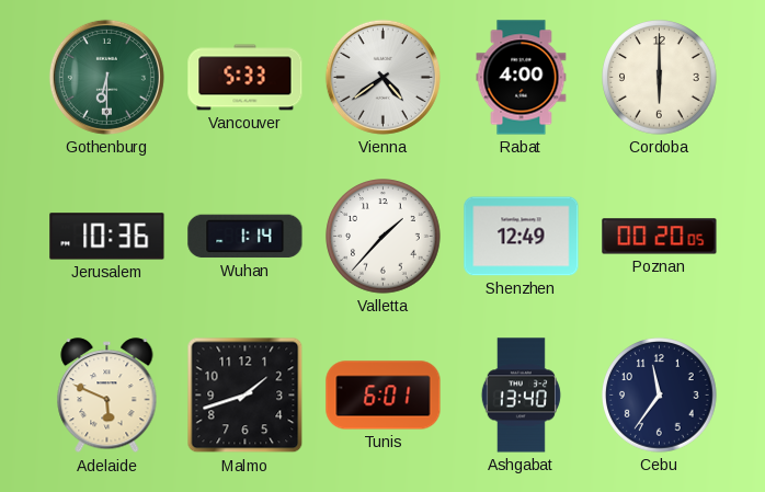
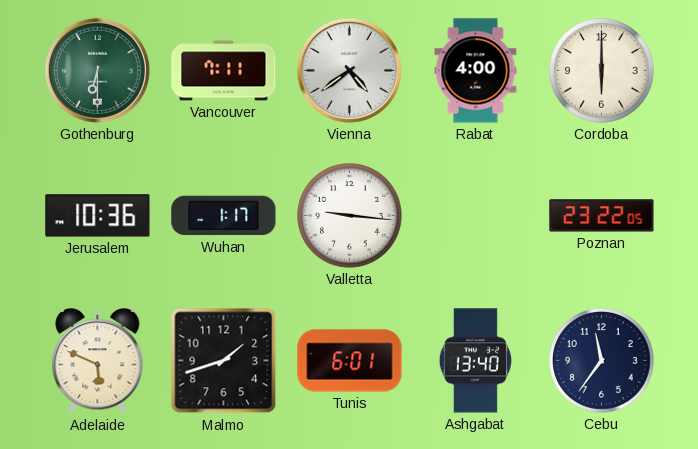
Vancouver: 5:33 -> 7:11
Wuhan: 1:14 -> 1:17
Valletta: 1:37 -> 9:16
Shenzhen: 12:49 -> none
Poznan: 00:20 -> 23:22
